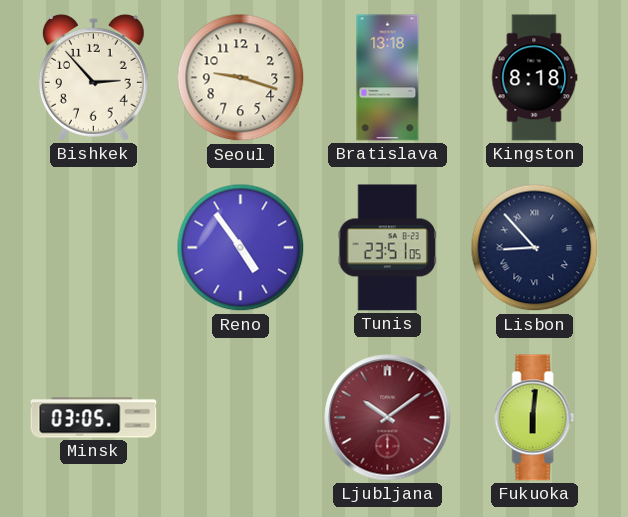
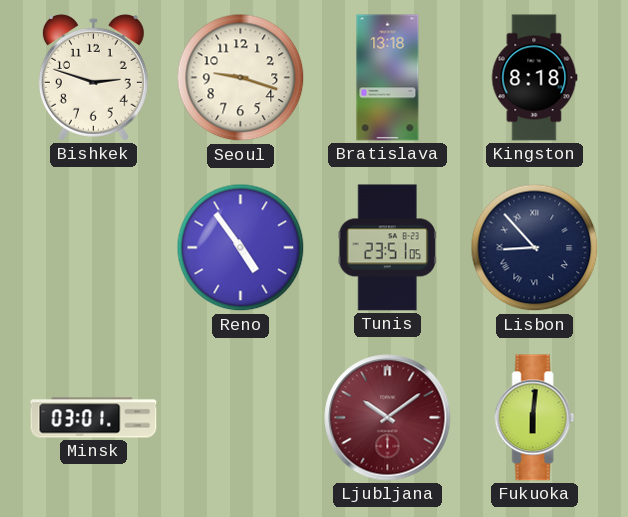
Bishkek: 2:53 -> 2:48
Minsk: 03:05 -> 03:01
